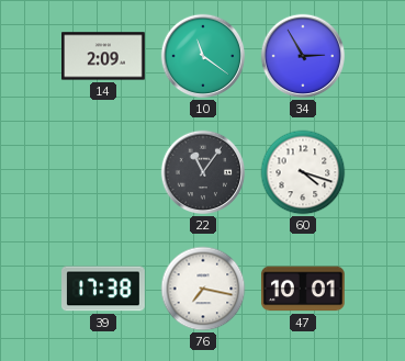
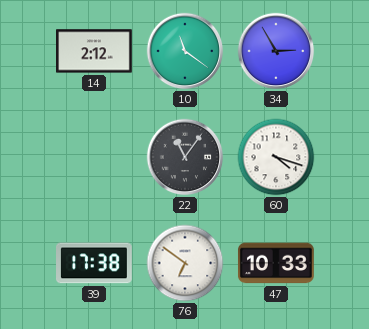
14: 2:09 -> 2:12
76: 7:17 -> 6:51
47: 10:01 -> 10:33
